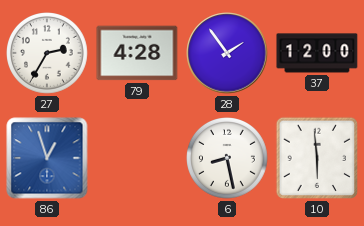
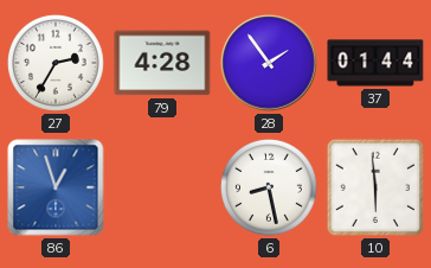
37: 12:00 -> 01:44
